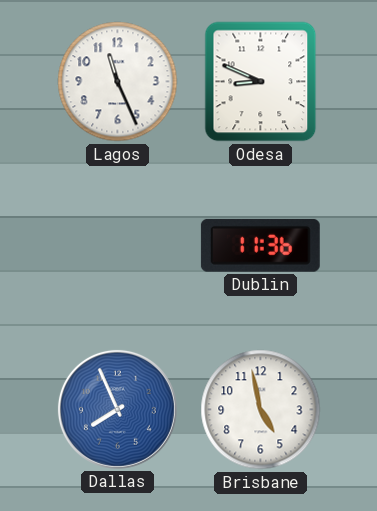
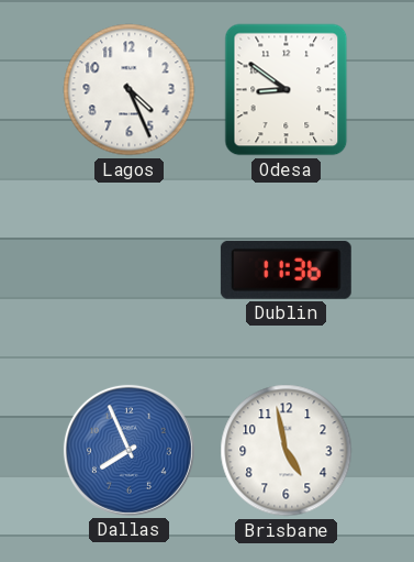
Lagos: 11:26 -> 4:26
Odesa: 8:49 -> 8:51
